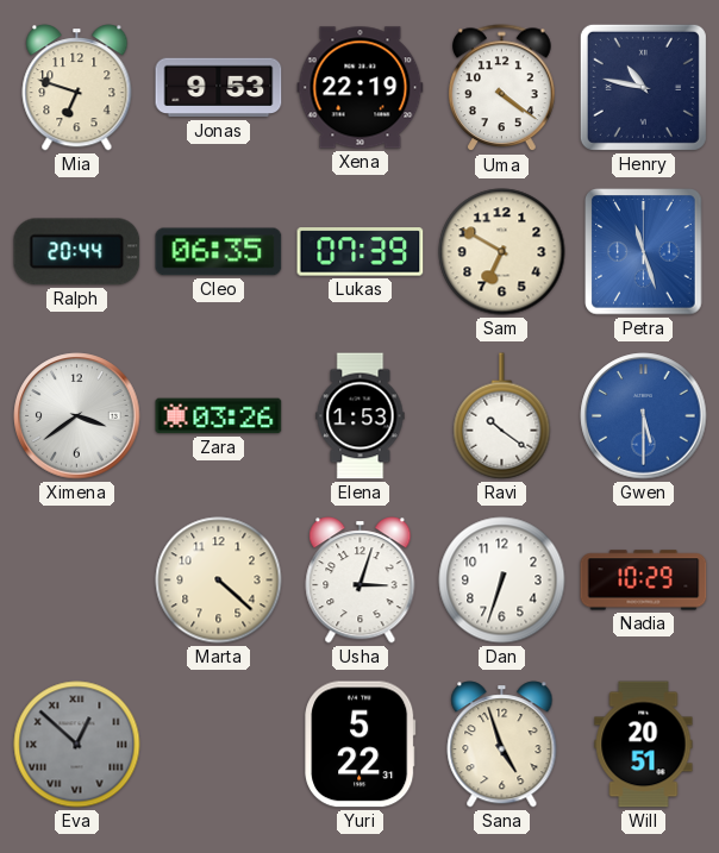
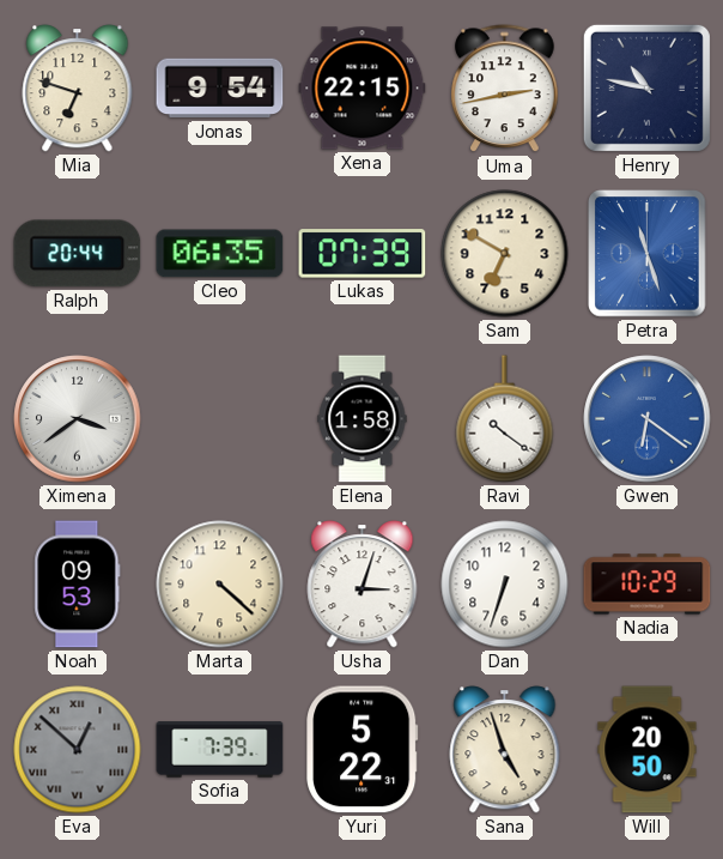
Jonas: 9:53 -> 9:54
Xena: 22:19 -> 22:15
Uma: 4:21 -> 2:43
Zara: 03:26 -> none
Elena: 1:53 -> 1:58
Gwen: 5:30 -> 6:21
Noah: none -> 09:53
Sofia: none -> 7:39
Will: 20:51 -> 20:50
